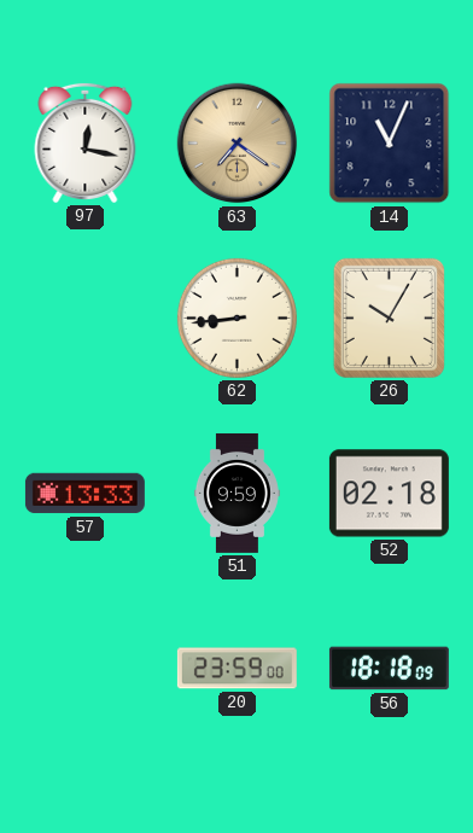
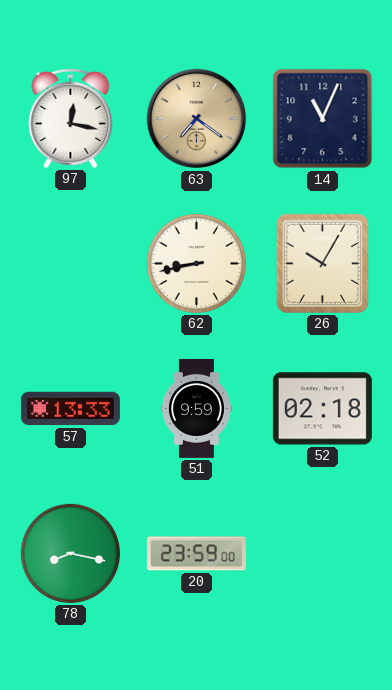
62: 8:44 -> 8:43
78: none -> 8:17
56: 18:18 -> none
